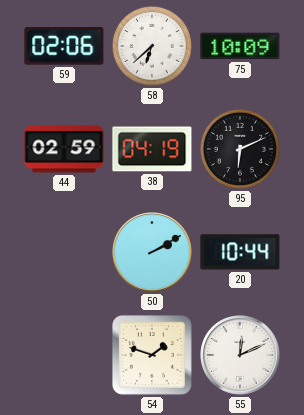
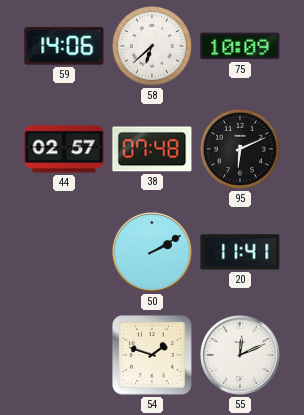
59: 02:06 -> 14:06
44: 02:59 -> 02:57
38: 04:19 -> 07:48
20: 10:44 -> 11:41
